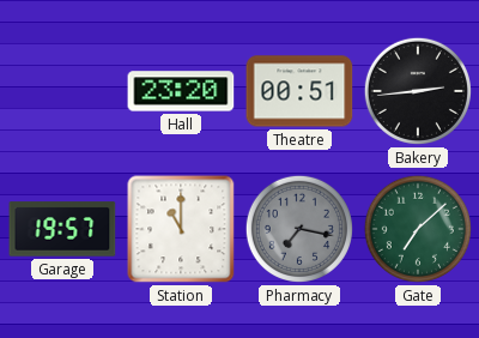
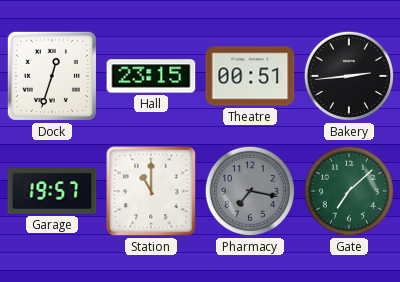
Dock: none -> 12:33
Hall: 23:20 -> 23:15
